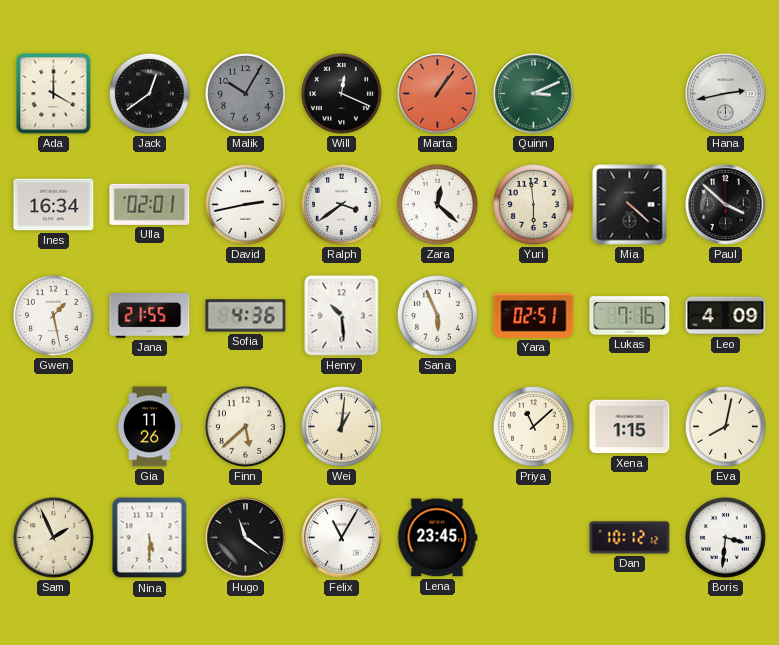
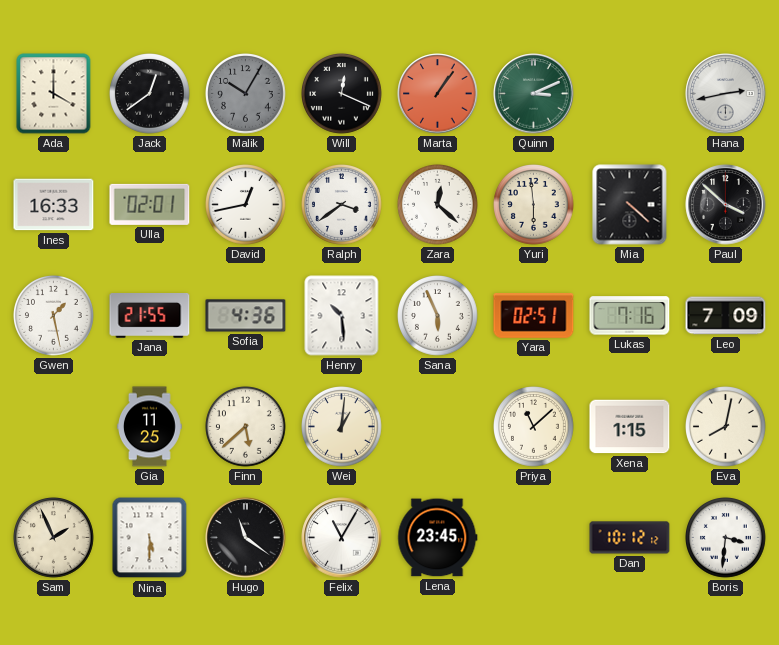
Ines: 16:34 -> 16:33
David: 2:43 -> 12:43
Leo: 4:09 -> 7:09
Gia: 11:26 -> 11:25
